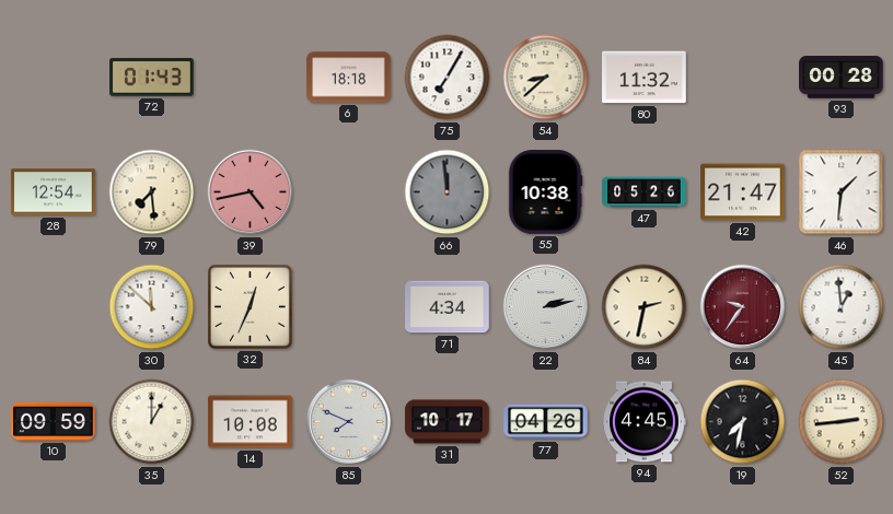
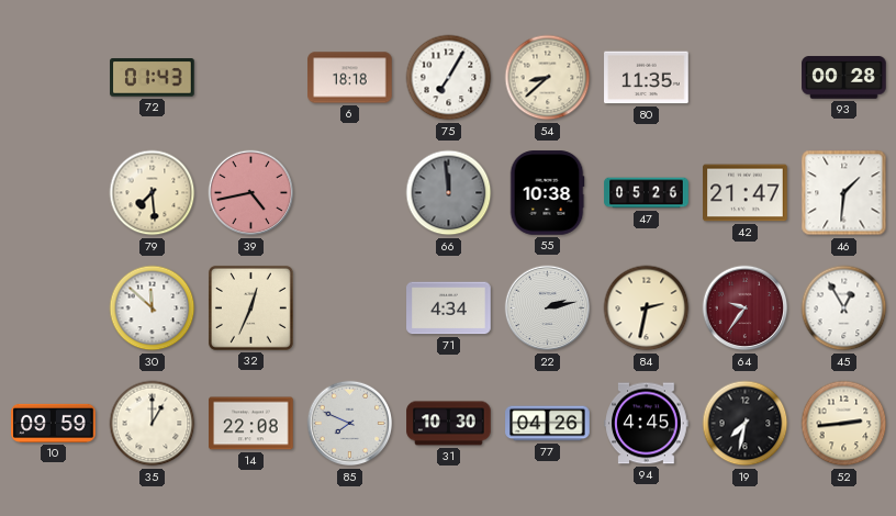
80: 11:32 -> 11:35
28: 12:54 -> none
45: 12:59 -> 12:55
14: 10:08 -> 22:08
31: 10:17 -> 10:30
